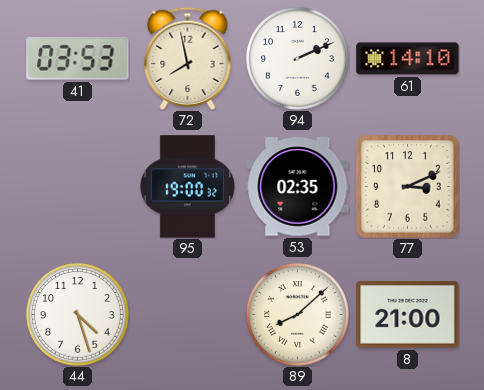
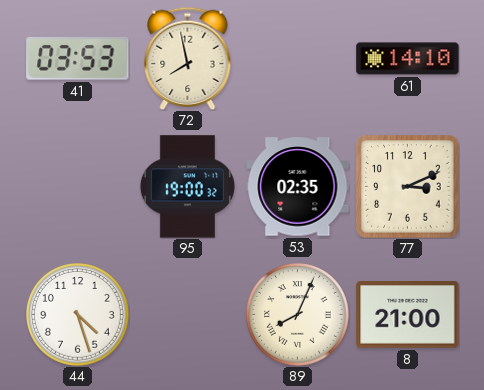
94: 2:11 -> none
89: 8:08 -> 8:04
